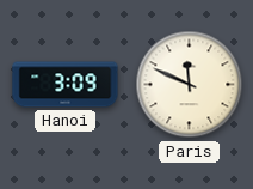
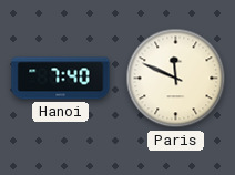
Hanoi: 3:09 -> 7:40
